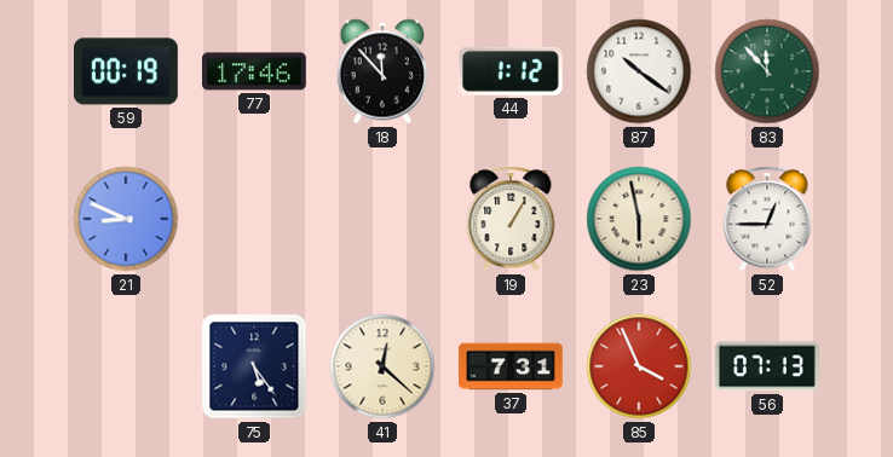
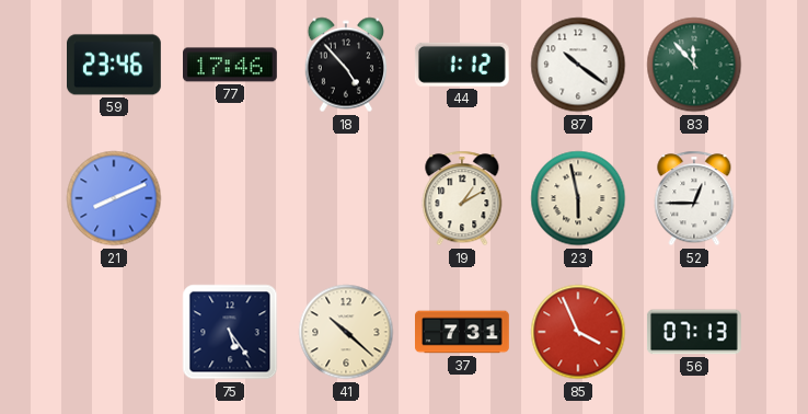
59: 00:19 -> 23:46
18: 11:53 -> 4:53
21: 8:49 -> 8:11
19: 1:05 -> 1:10
41: 12:22 -> 10:22
